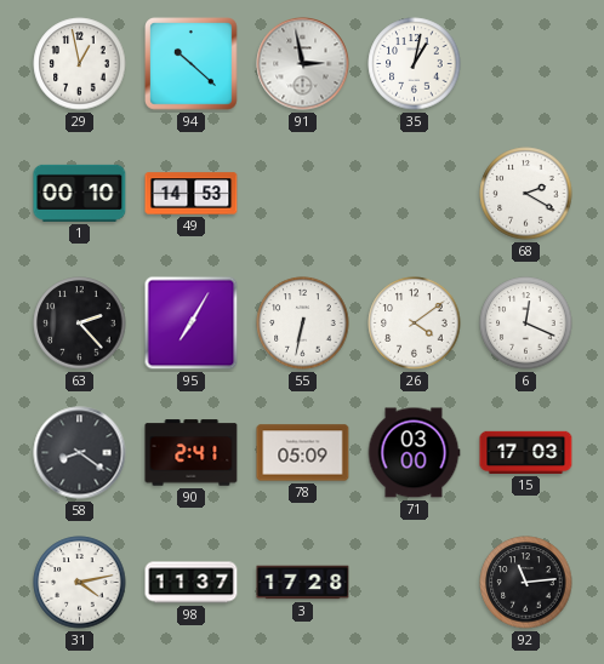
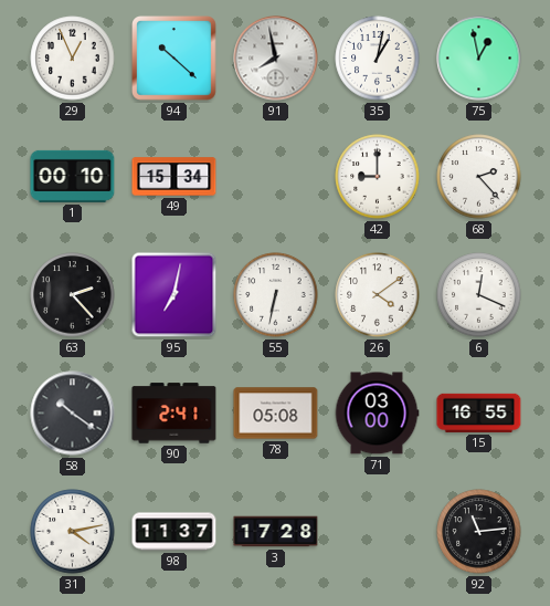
29: 12:58 -> 12:56
91: 2:58 -> 7:58
75: none -> 12:58
49: 14:53 -> 15:34
42: none -> 9:00
68: 2:20 -> 2:23
95: 7:05 -> 7:02
58: 8:21 -> 10:21
78: 05:09 -> 05:08
15: 17:03 -> 16:55
